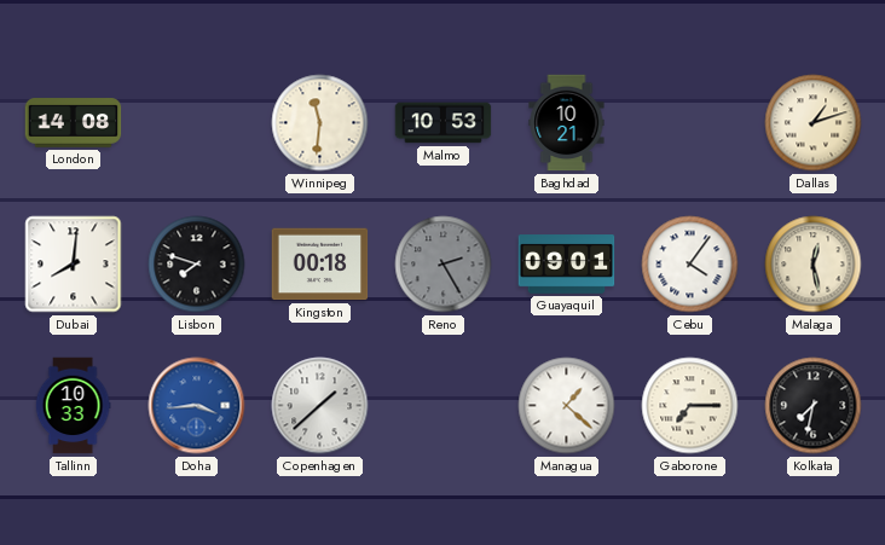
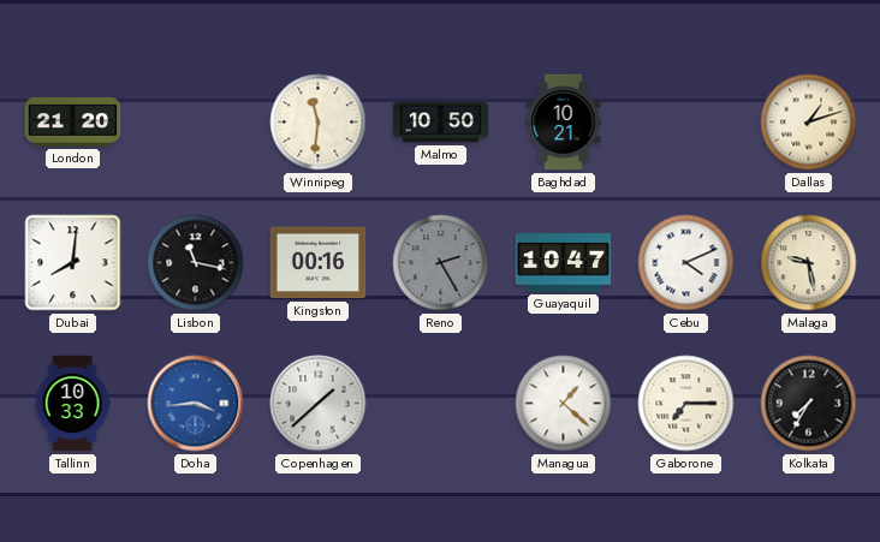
London: 14:08 -> 21:20
Malmo: 10:53 -> 10:50
Lisbon: 7:48 -> 11:17
Kingston: 00:18 -> 00:16
Guayaquil: 09:01 -> 10:47
Cebu: 4:06 -> 4:11
Malaga: 12:28 -> 9:28
Kolkata: 7:32 -> 7:35
